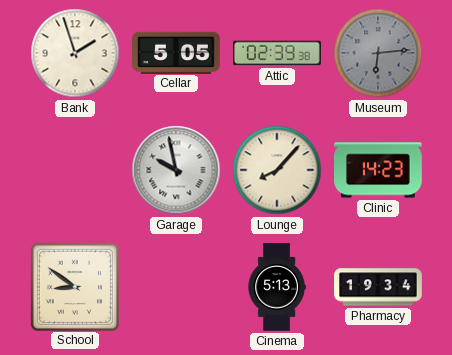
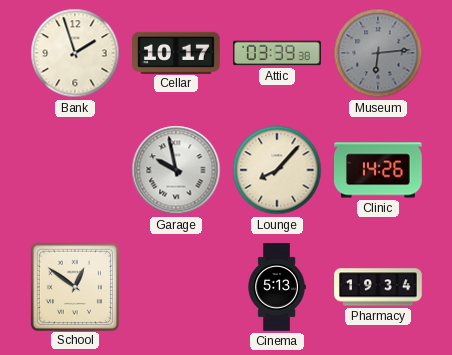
Cellar: 5:05 -> 10:17
Attic: 02:39 -> 03:39
Clinic: 14:23 -> 14:26
School: 8:51 -> 12:51
